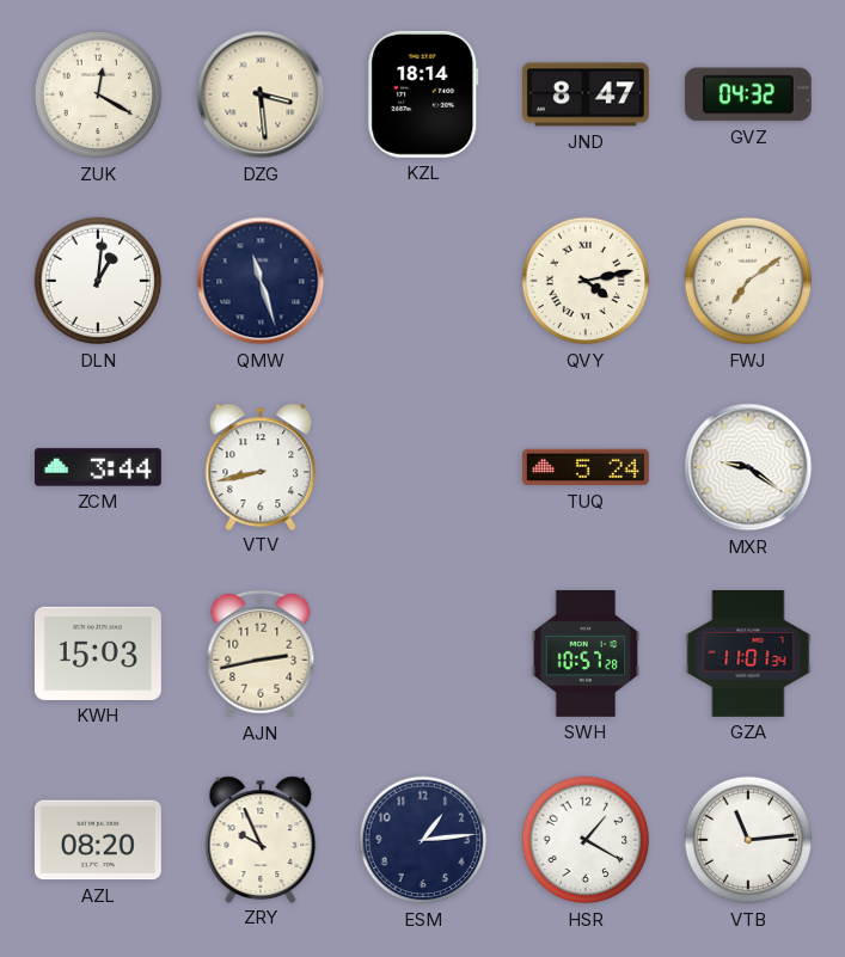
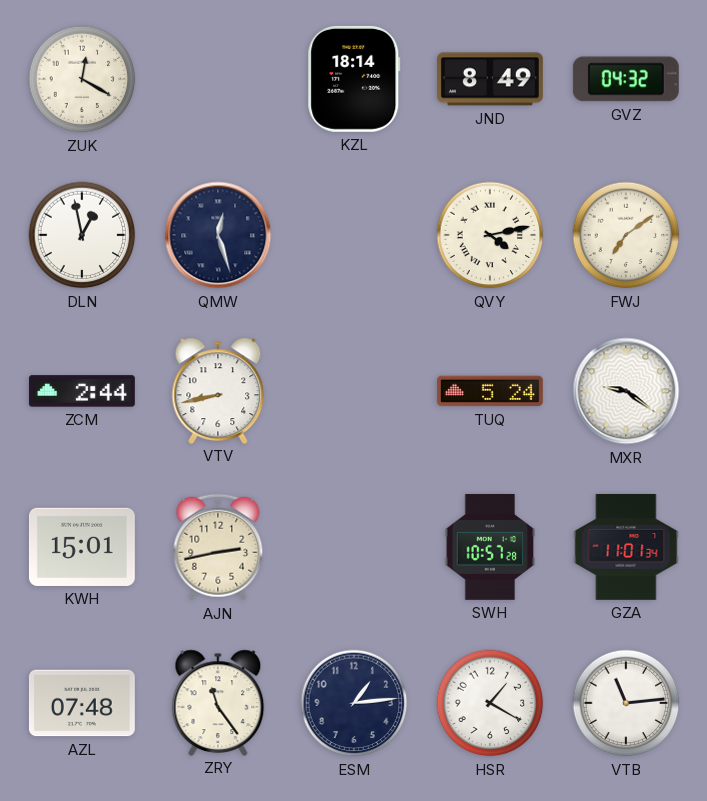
DZG: 3:29 -> none
JND: 8:47 -> 8:49
DLN: 1:01 -> 12:58
QMW: 11:27 -> 12:27
ZCM: 3:44 -> 2:44
KWH: 15:03 -> 15:01
AZL: 08:20 -> 07:48
ZRY: 9:56 -> 11:24
